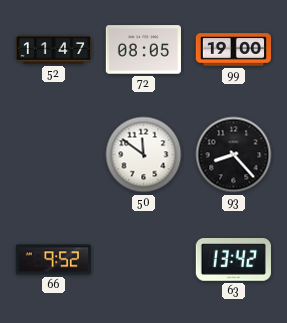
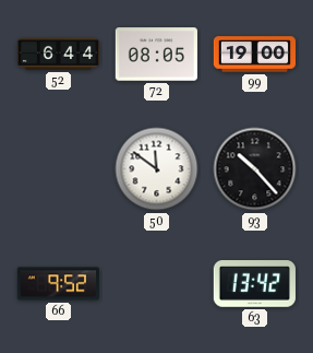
52: 11:47 -> 6:44
93: 8:23 -> 10:23
